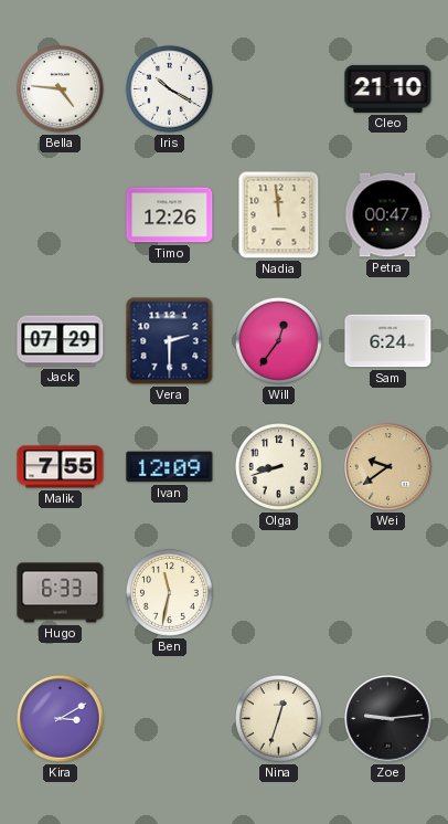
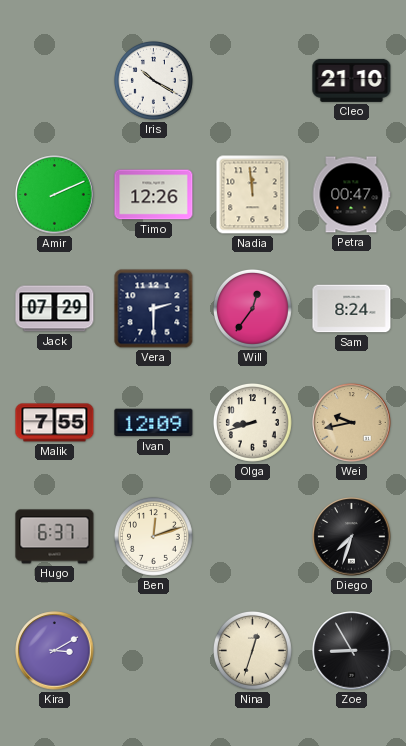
Bella: 4:46 -> none
Amir: none -> 2:11
Sam: 6:24 -> 8:24
Wei: 9:39 -> 9:43
Hugo: 6:33 -> 6:37
Ben: 11:32 -> 12:12
Diego: none -> 7:33
Zoe: 9:14 -> 8:55
